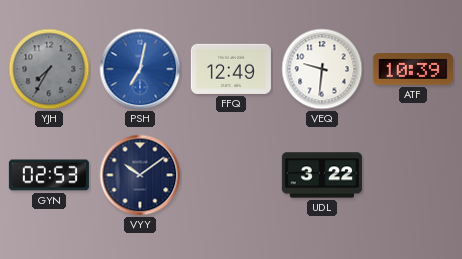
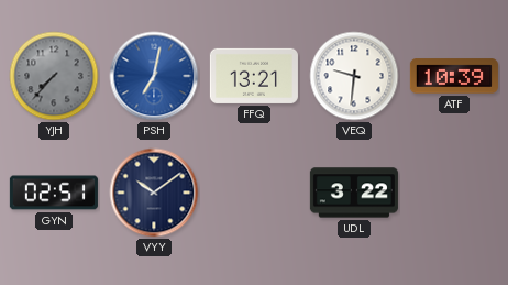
YJH: 7:35 -> 7:37
FFQ: 12:49 -> 13:21
GYN: 02:53 -> 02:51
